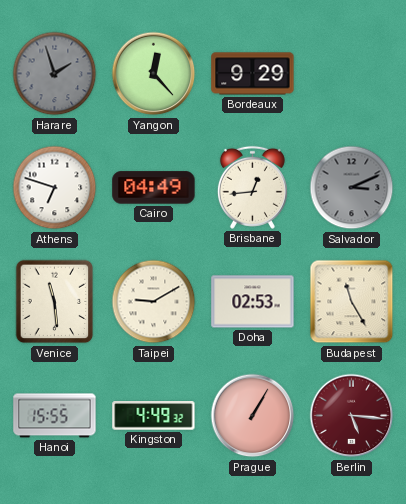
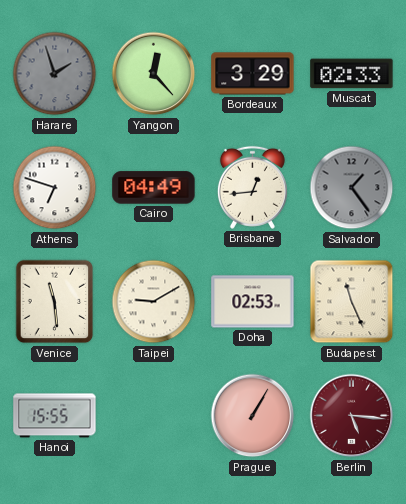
Bordeaux: 9:29 -> 3:29
Muscat: none -> 02:33
Salvador: 3:11 -> 1:24
Budapest: 11:25 -> 11:26
Kingston: 4:49 -> none
